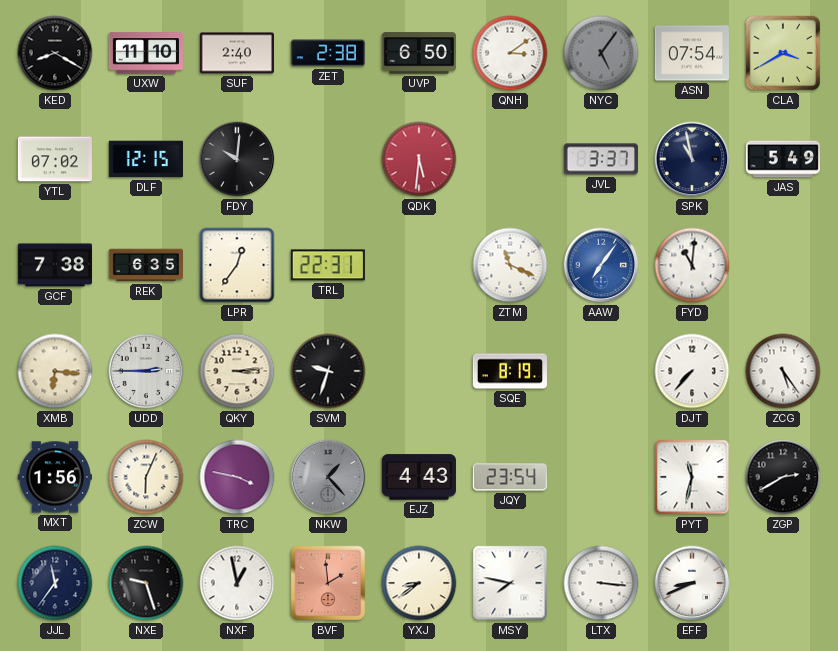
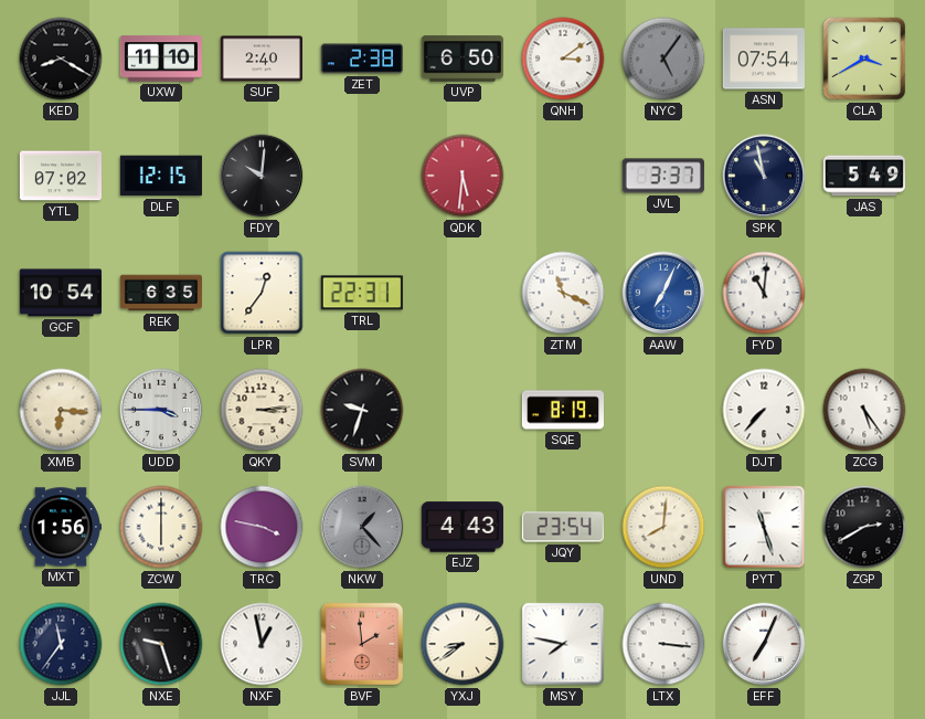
GCF: 7:38 -> 10:54
AAW: 7:06 -> 7:04
UDD: 2:45 -> 3:45
ZCW: 6:04 -> 6:00
UND: none -> 8:01
PYT: 11:32 -> 11:27
EFF: 8:41 -> 7:04
